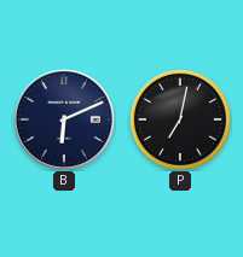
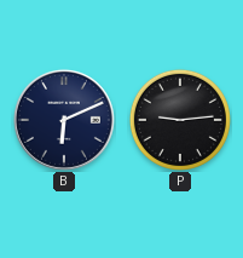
P: 7:02 -> 9:14
